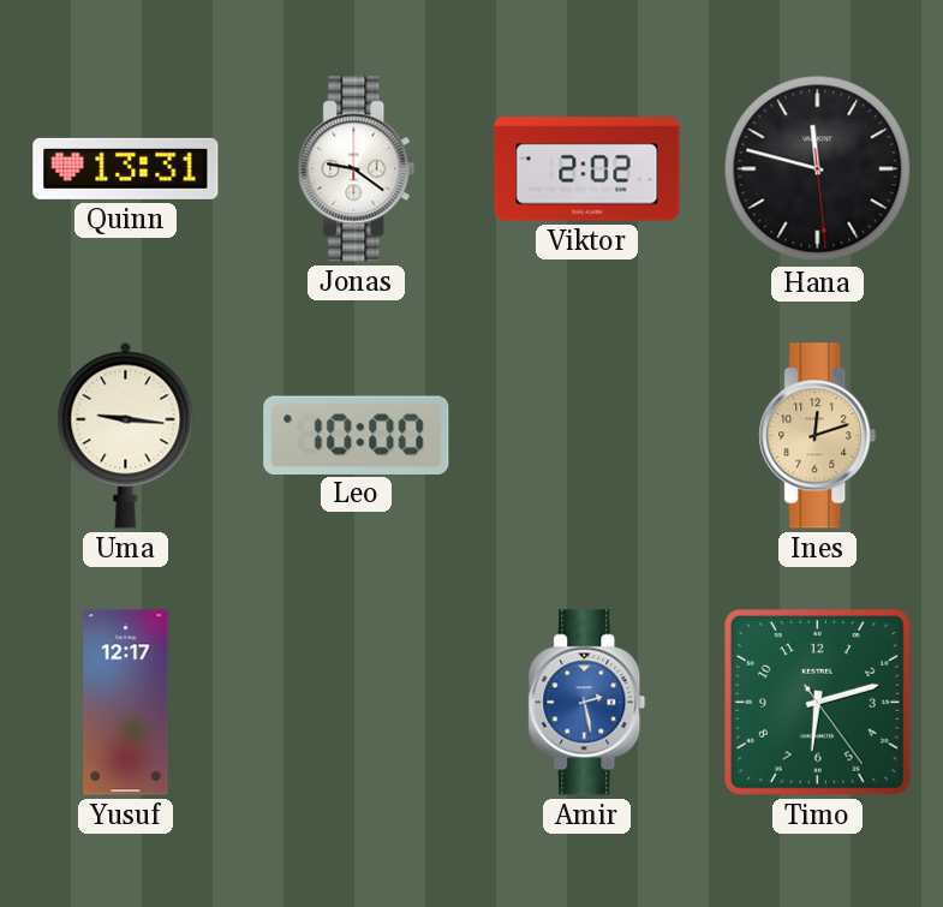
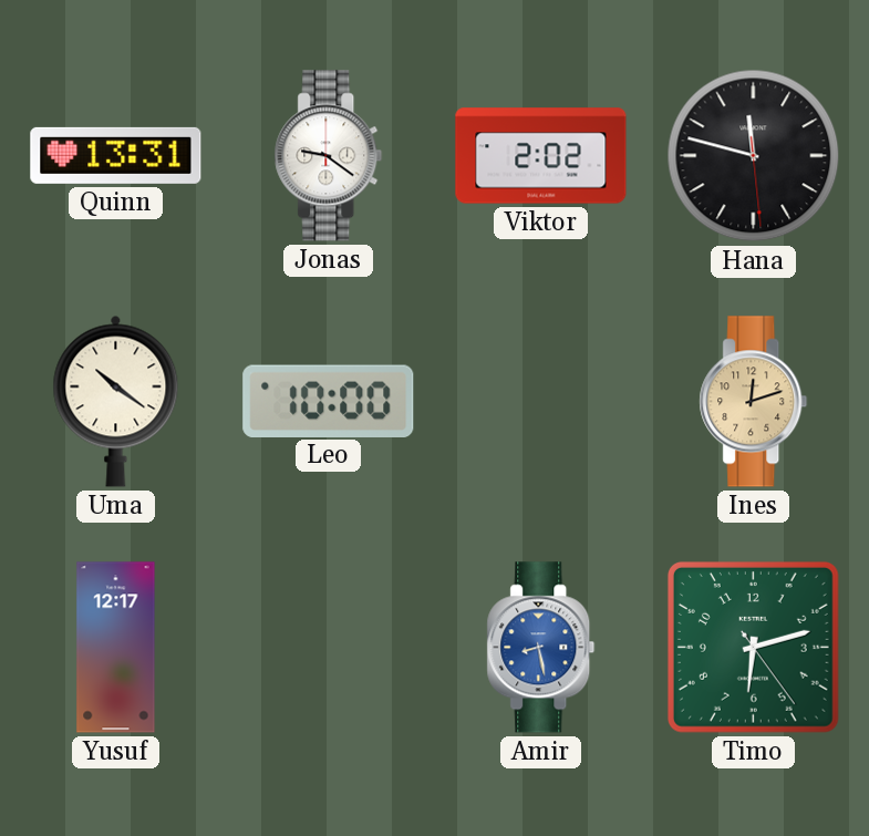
Uma: 9:16 -> 10:21
Amir: 2:28 -> 8:28
